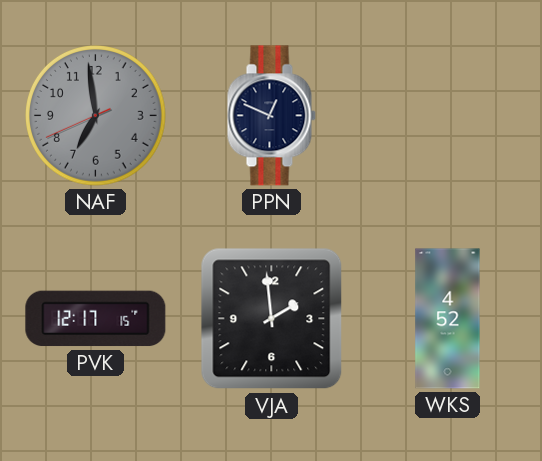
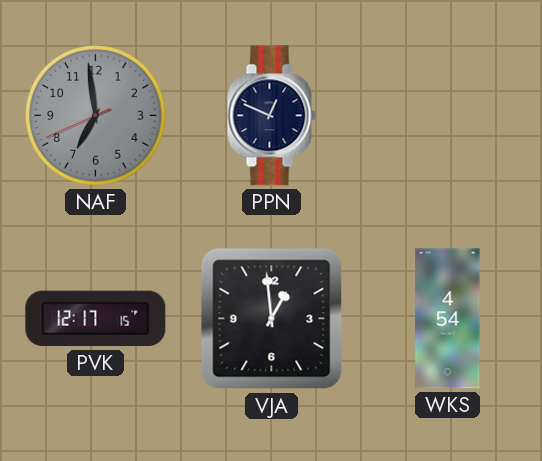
VJA: 1:59 -> 12:59
WKS: 4:52 -> 4:54
